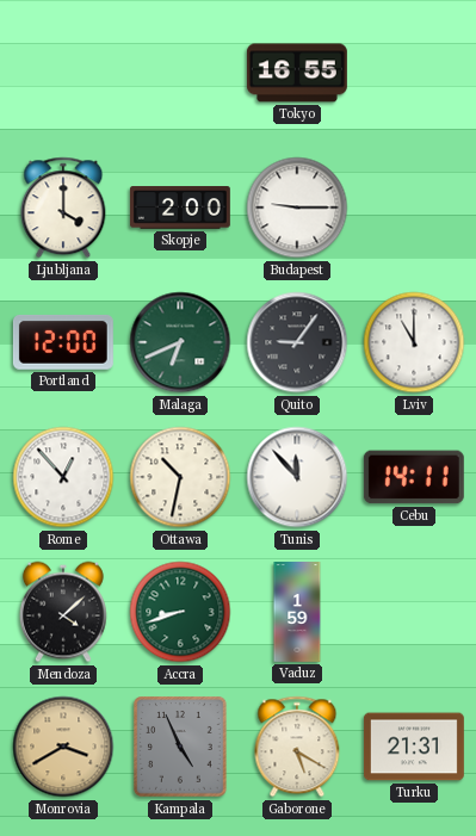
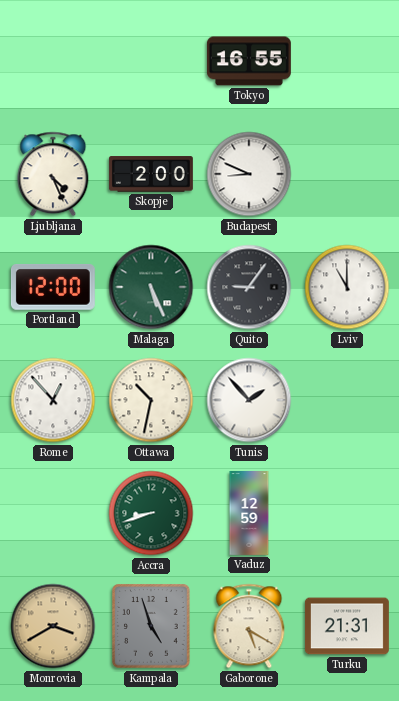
Ljubljana: 4:00 -> 4:26
Budapest: 9:15 -> 8:49
Malaga: 6:41 -> 5:26
Tunis: 11:53 -> 1:53
Cebu: 14:11 -> none
Mendoza: 4:08 -> none
Vaduz: 1:59 -> 12:59
Kampala: 4:56 -> 4:57
